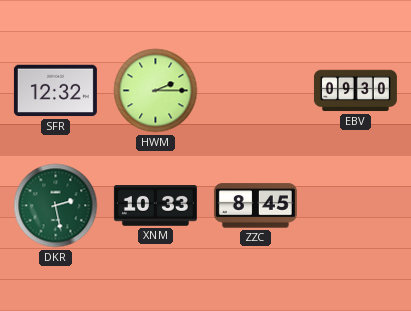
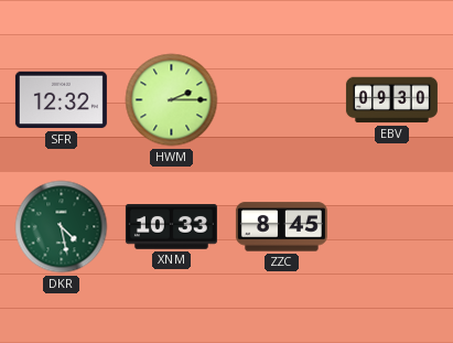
DKR: 2:28 -> 4:28
